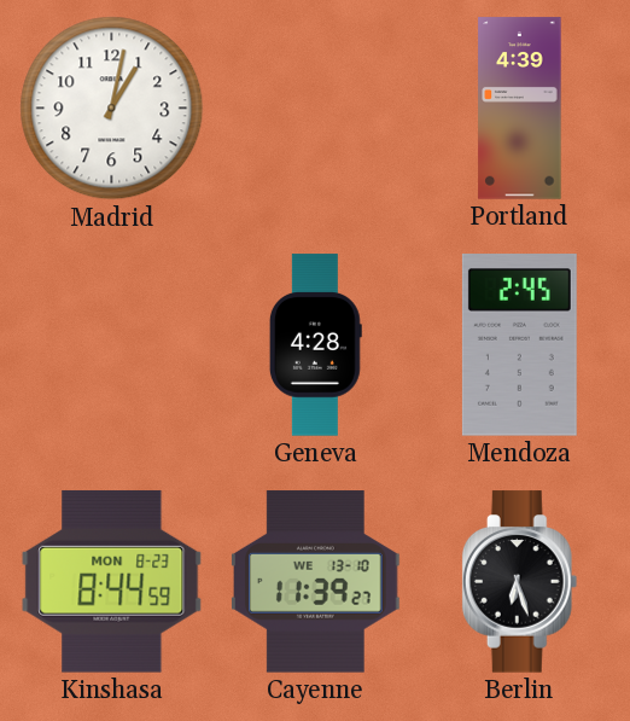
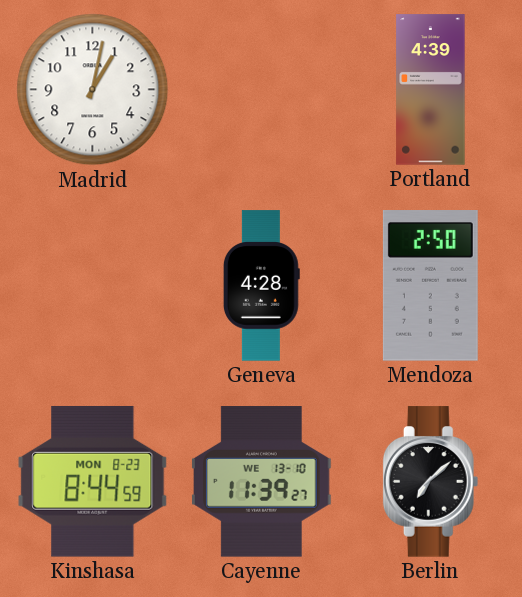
Mendoza: 2:45 -> 2:50
Berlin: 6:27 -> 7:08
